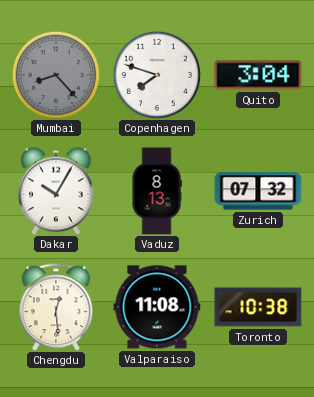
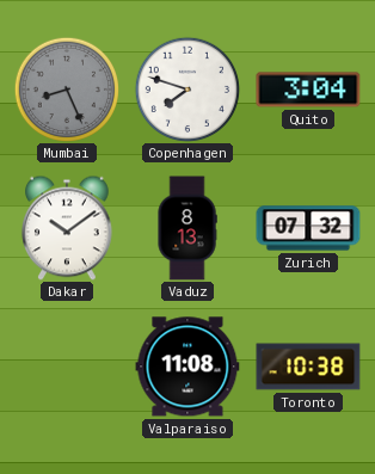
Mumbai: 8:23 -> 8:26
Dakar: 10:05 -> 10:09
Chengdu: 12:29 -> none
